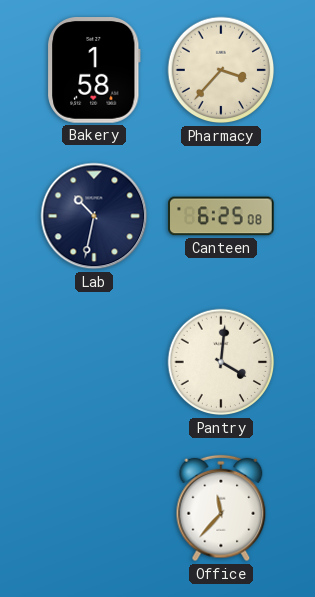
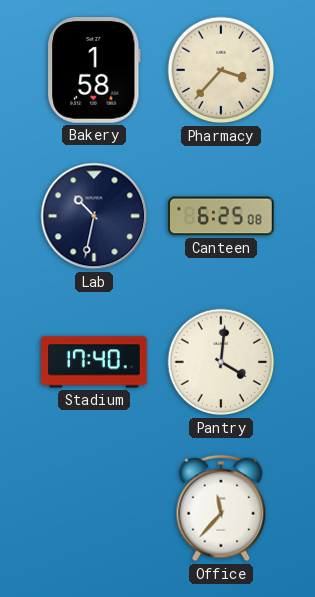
Stadium: none -> 17:40
